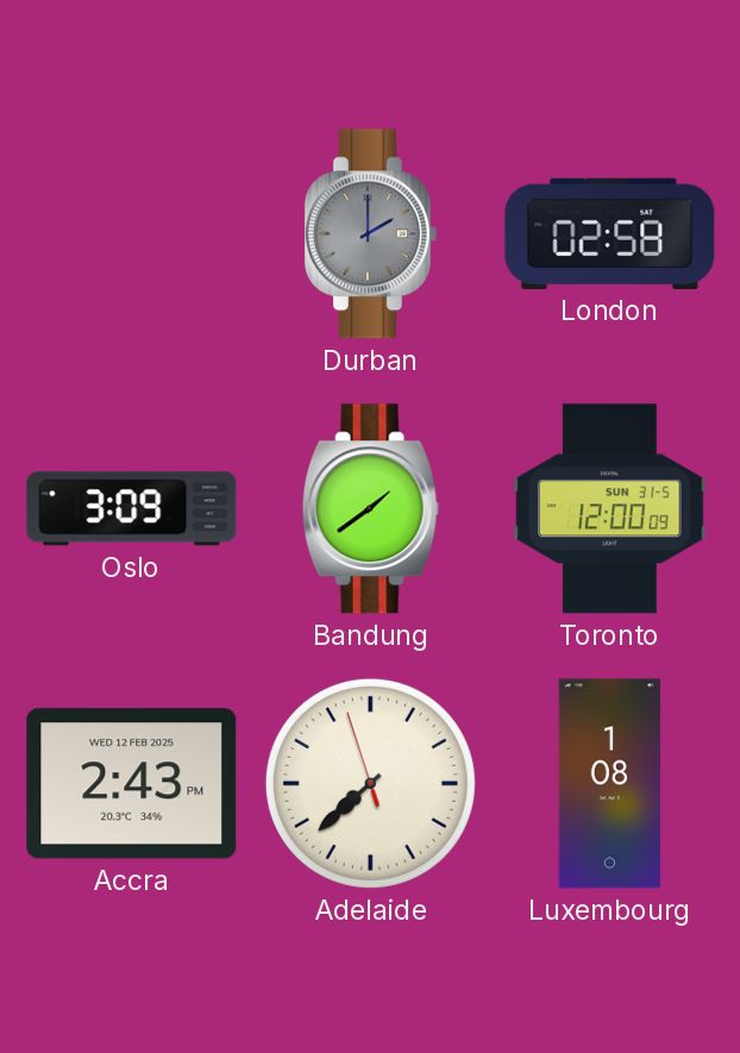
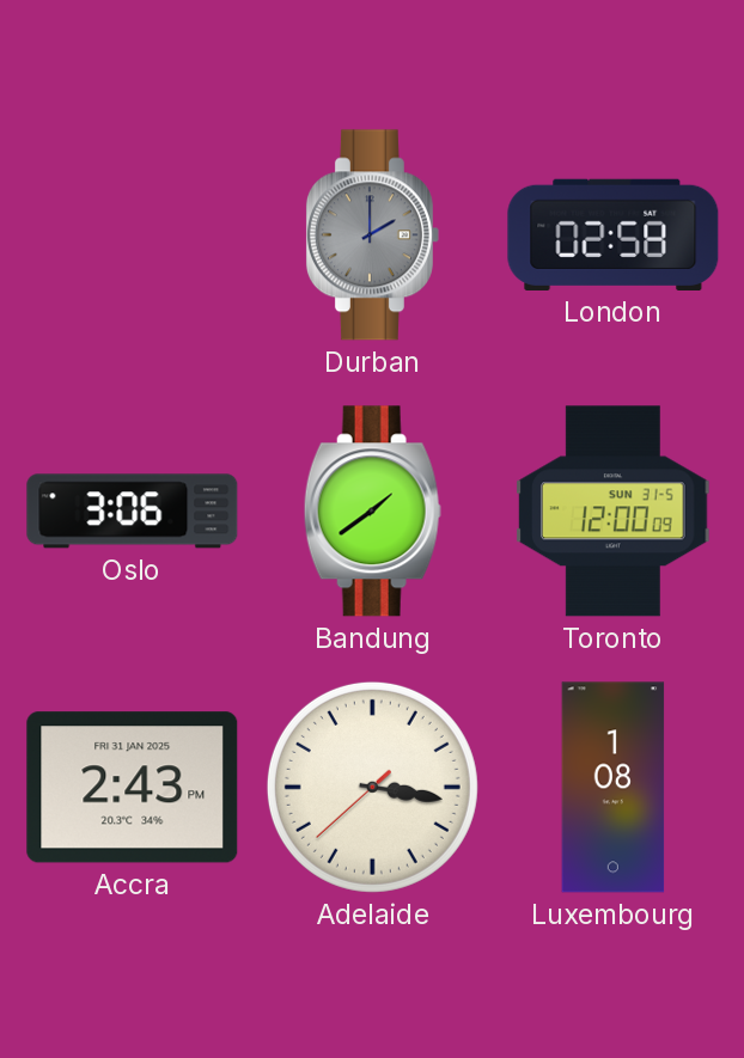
Oslo: 3:09 -> 3:06
Accra date: WED 12 FEB 2025 -> FRI 31 JAN 2025
Adelaide: 7:37 -> 3:16
